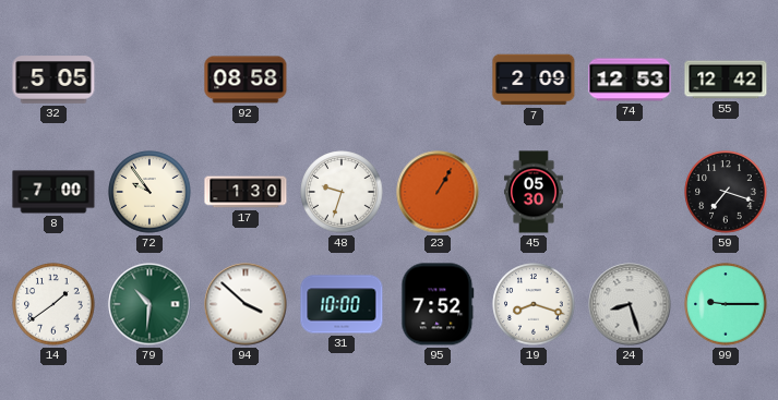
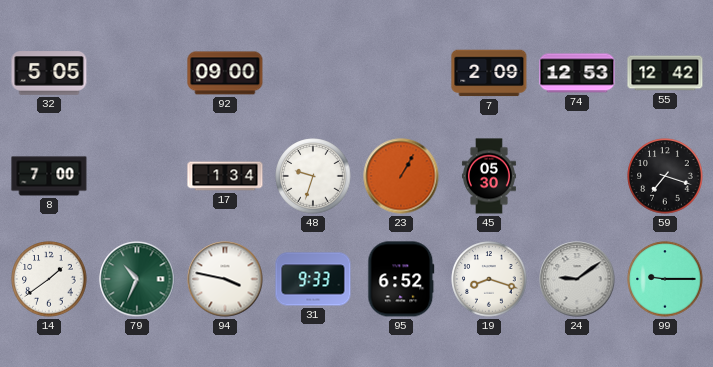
92: 08:58 -> 09:00
72: 9:54 -> none
17: 1:30 -> 1:34
79: 10:31 -> 10:34
94: 3:52 -> 3:47
31: 10:00 -> 9:33
95: 7:52 -> 6:52
24: 8:27 -> 9:09
